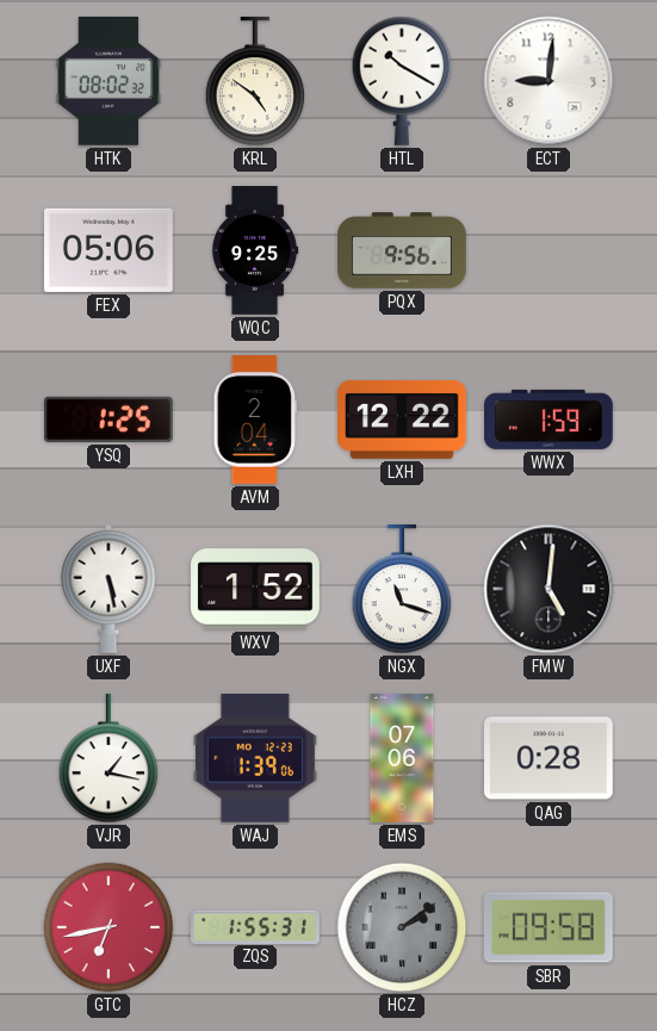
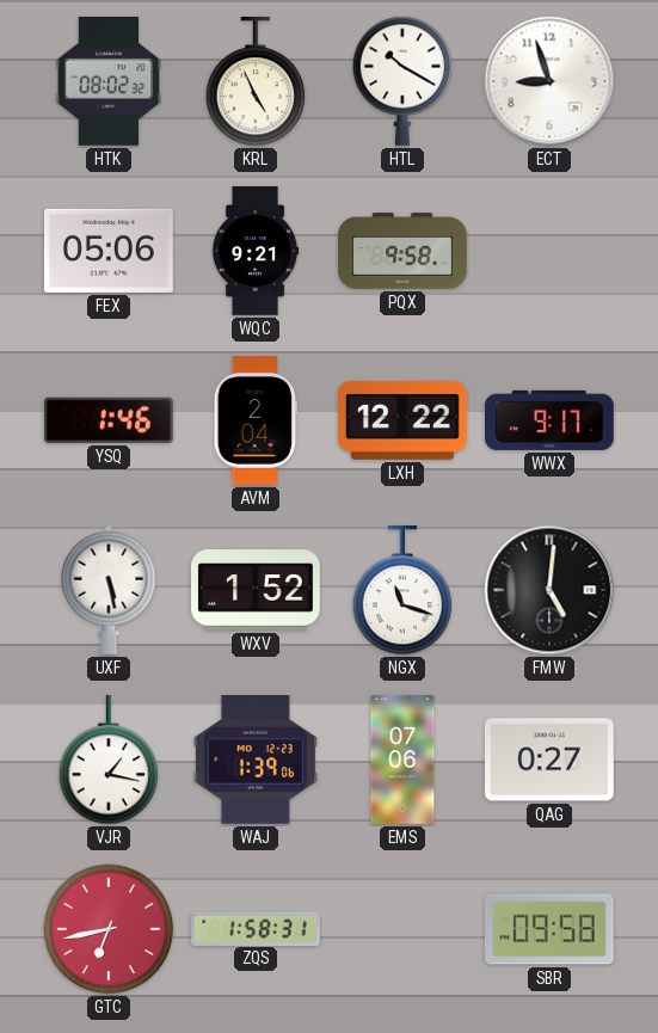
KRL: 4:51 -> 4:56
ECT: 9:01 -> 8:57
WQC: 9:25 -> 9:21
PQX: 9:56 -> 9:58
YSQ: 1:25 -> 1:46
WWX: 1:59 -> 9:17
QAG: 0:28 -> 0:27
ZQS: 1:55 -> 1:58
HCZ: 2:09 -> none
